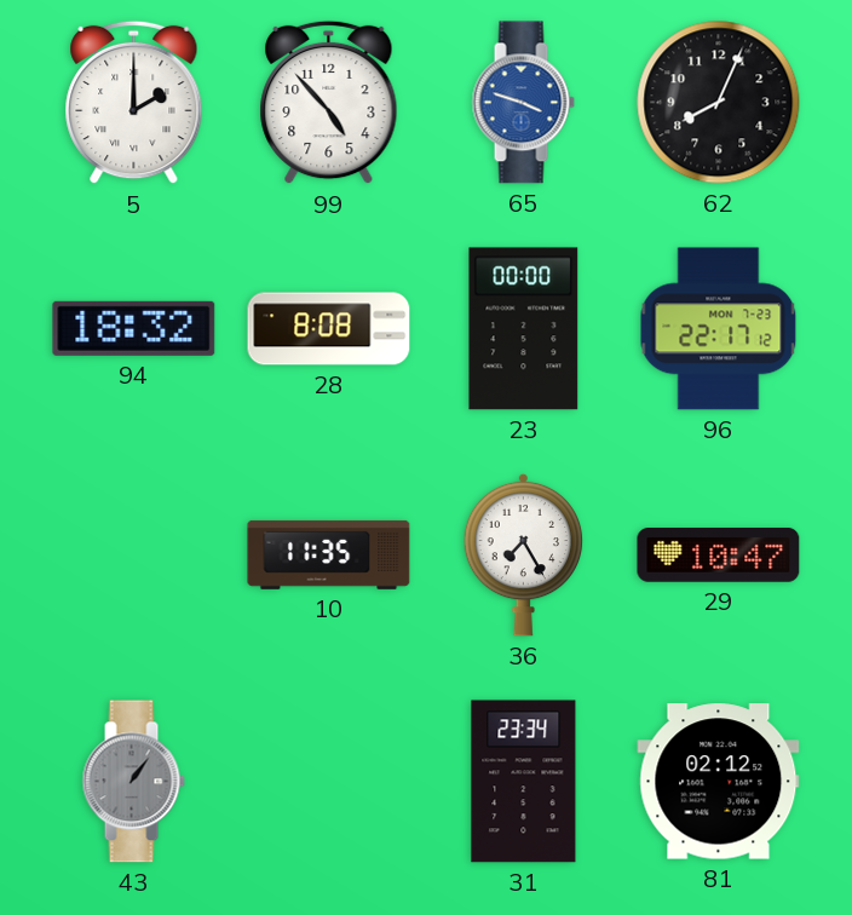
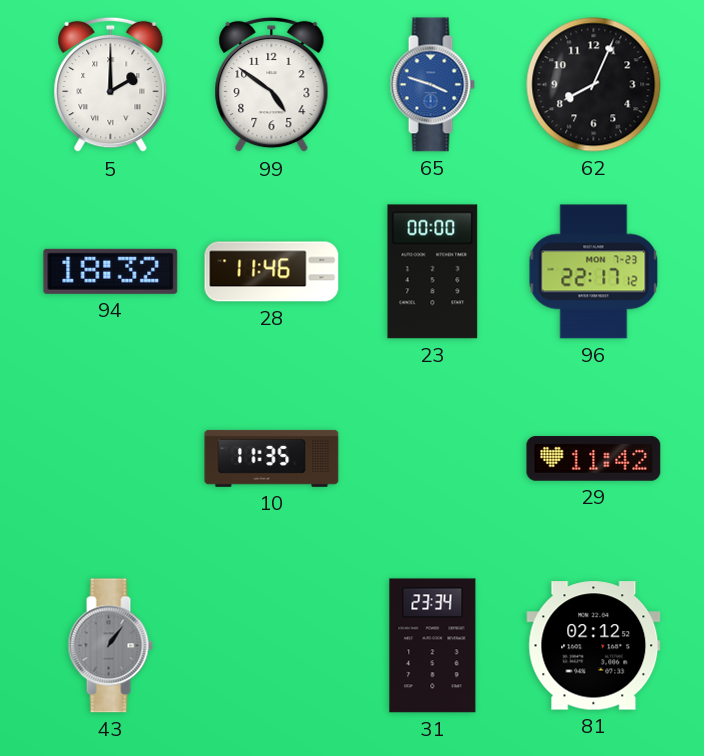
99: 4:53 -> 4:51
28: 8:08 -> 11:46
36: 7:25 -> none
29: 10:47 -> 11:42
